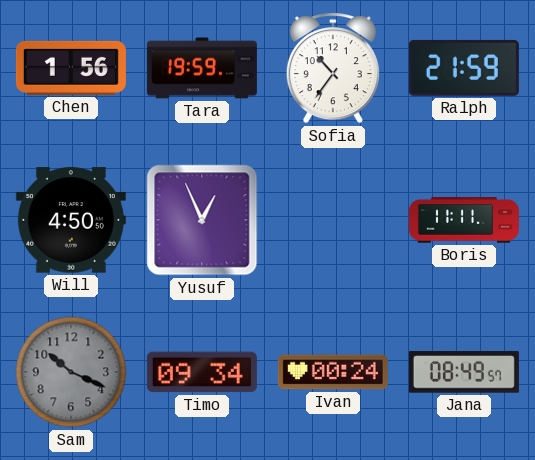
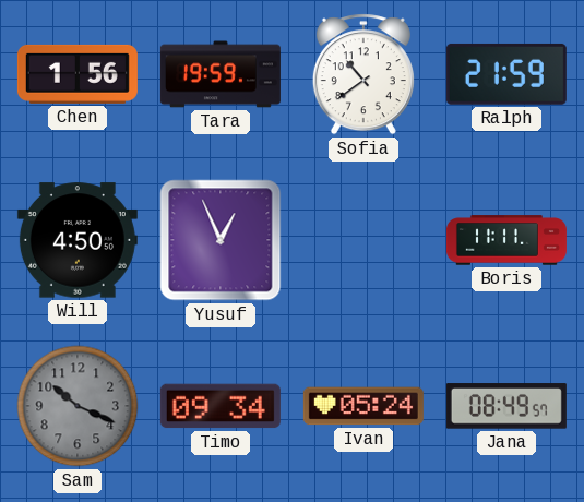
Sofia: 10:36 -> 10:39
Ivan: 00:24 -> 05:24
